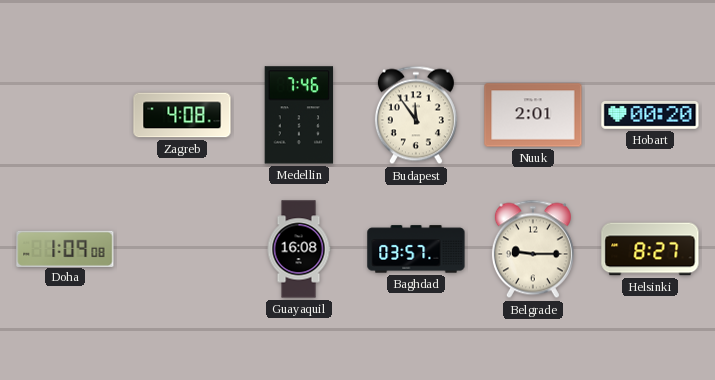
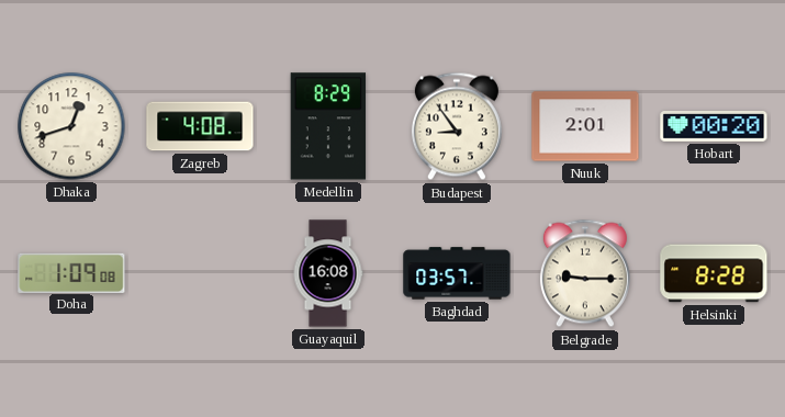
Dhaka: none -> 12:42
Medellin: 7:46 -> 8:29
Budapest: 11:54 -> 8:54
Helsinki: 8:27 -> 8:28
